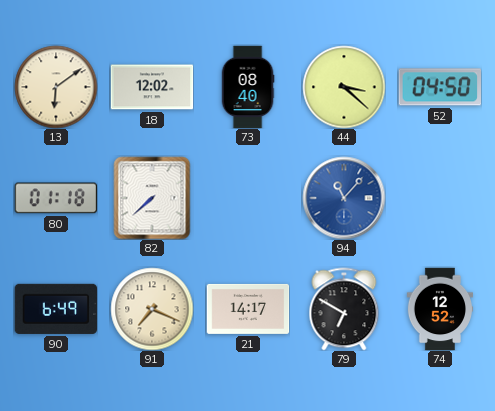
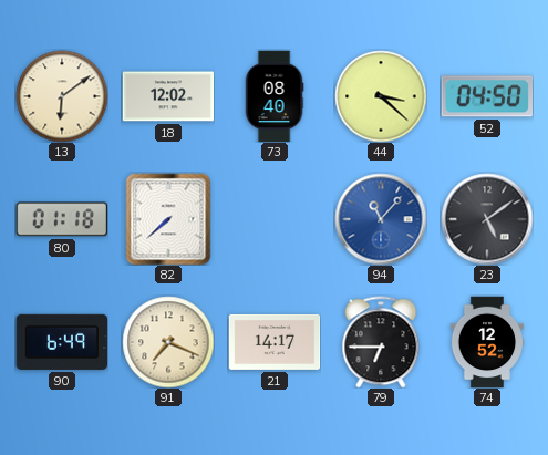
23: none -> 5:09
79: 6:50 -> 6:45
